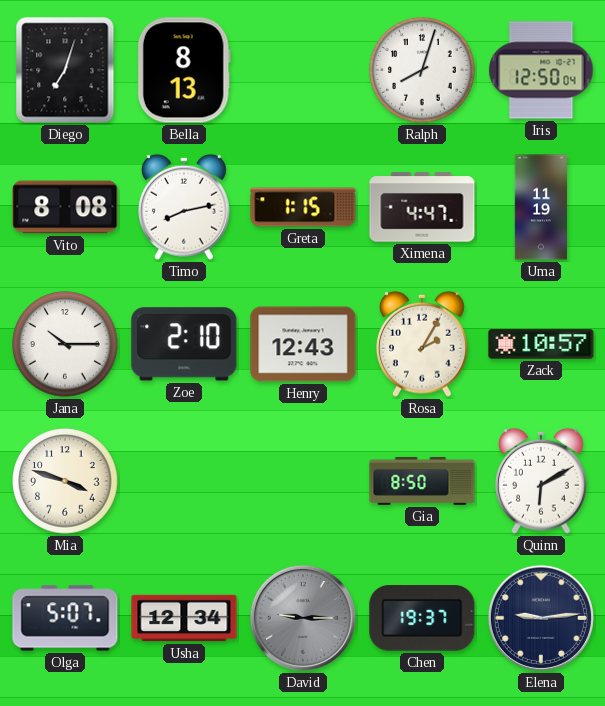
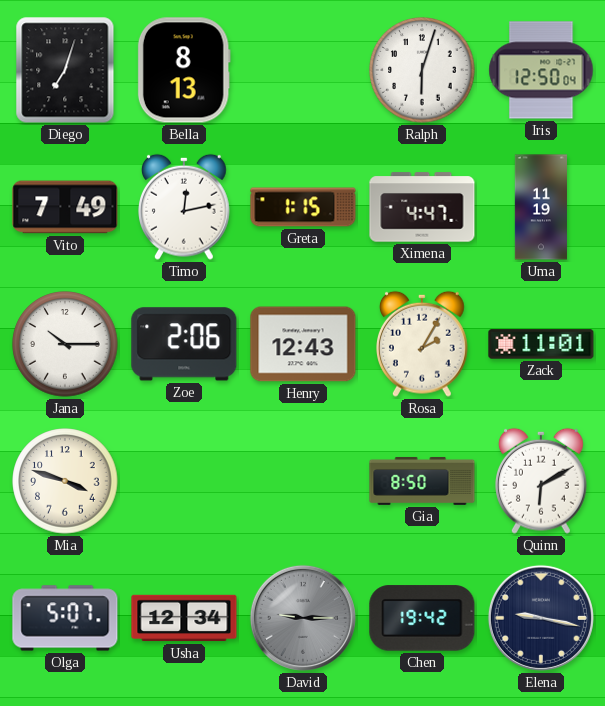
Ralph: 8:03 -> 6:03
Vito: 8:08 -> 7:49
Timo: 8:13 -> 12:13
Zoe: 2:10 -> 2:06
Zack: 10:57 -> 11:01
Chen: 19:37 -> 19:42
Elena: 9:14 -> 9:17
